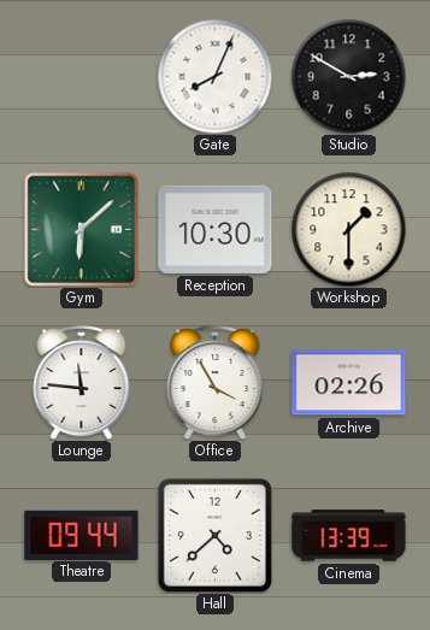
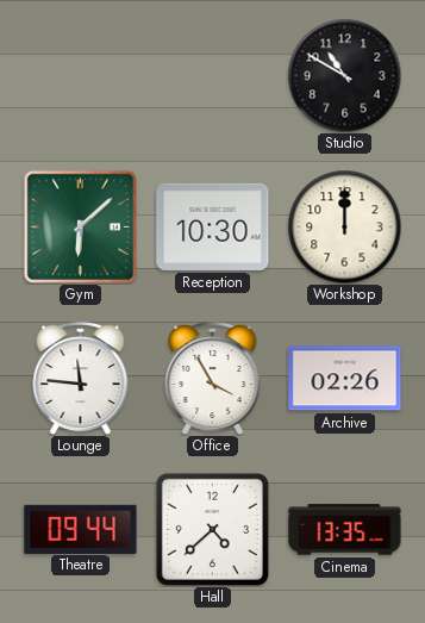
Gate: 8:04 -> none
Studio: 2:50 -> 10:50
Workshop: 1:30 -> 12:00
Cinema: 13:39 -> 13:35
